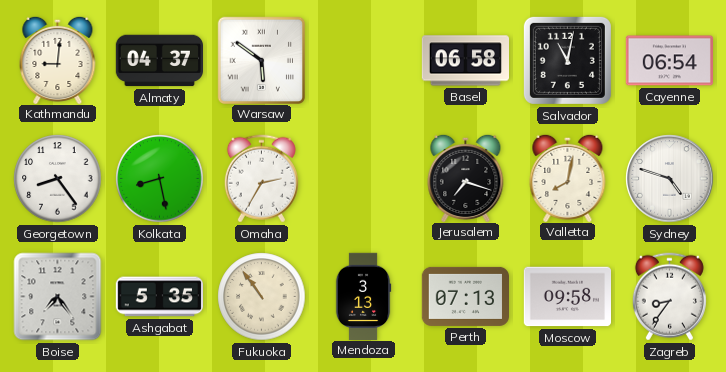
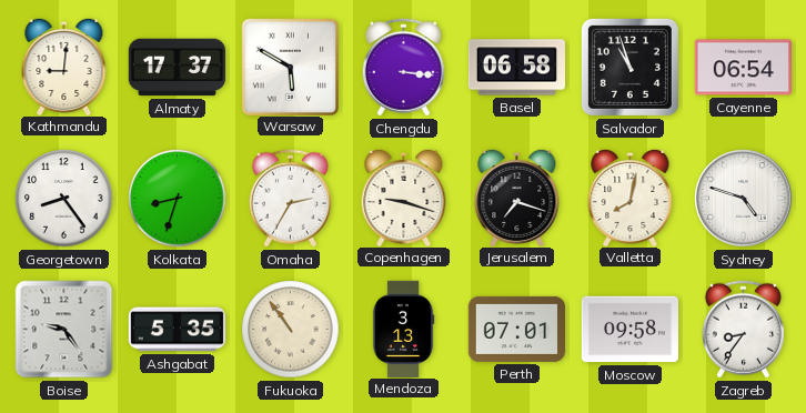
Almaty: 04:37 -> 17:37
Warsaw: 5:51 -> 5:50
Chengdu: none -> 3:16
Salvador: 11:02 -> 10:57
Kolkata: 8:28 -> 8:33
Copenhagen: none -> 9:18
Boise: 7:24 -> 9:24
Perth: 07:13 -> 07:01
